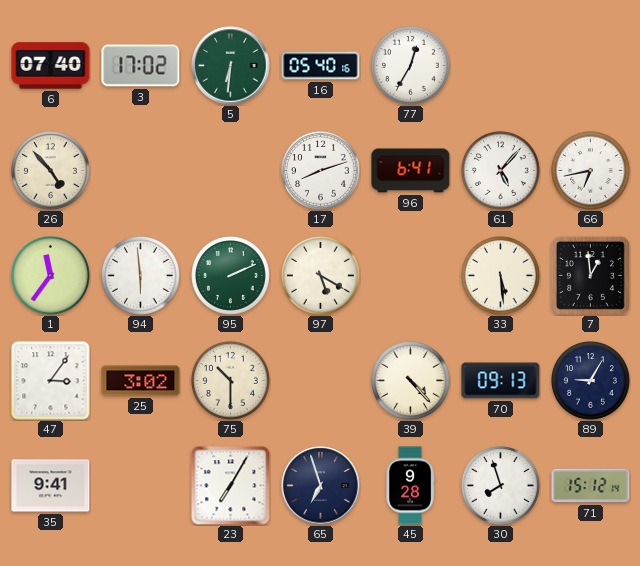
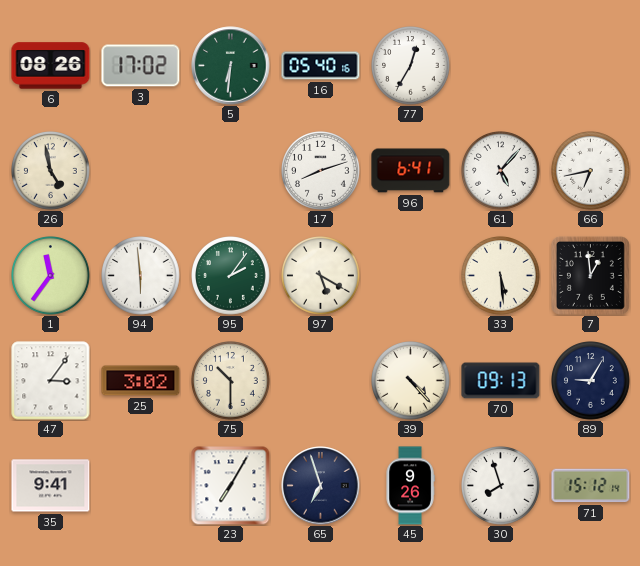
6: 07:40 -> 08:26
26: 4:53 -> 4:58
95: 2:11 -> 2:06
45: 9:28 -> 9:26
